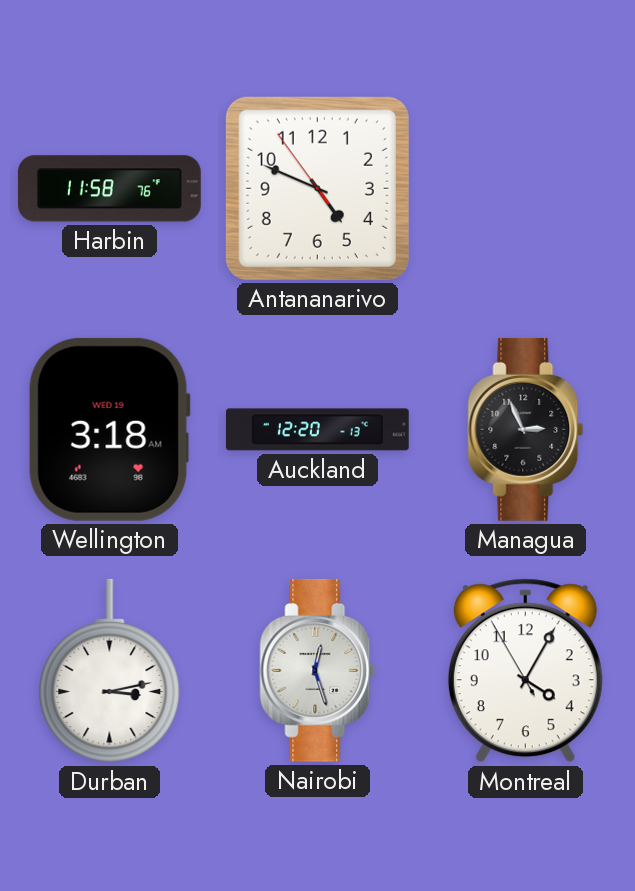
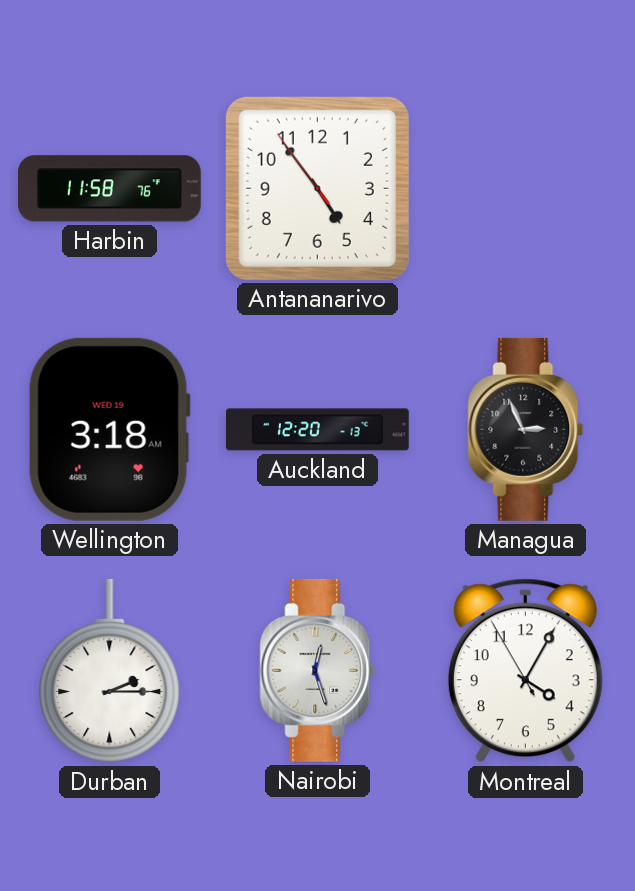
Antananarivo: 4:48 -> 4:53
Durban: 3:13 -> 2:15
